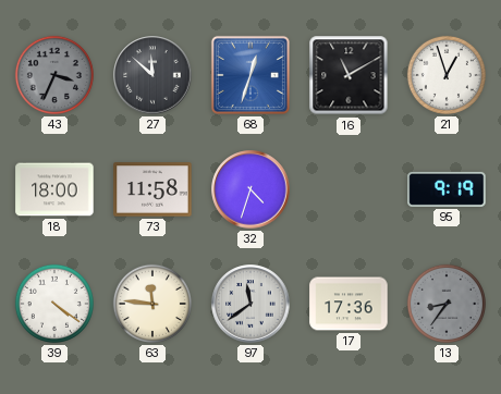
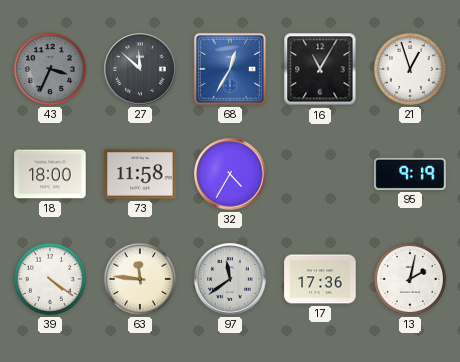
68: 12:33 -> 12:35
16: 11:10 -> 11:05
32: 4:33 -> 4:35
13: 8:36 -> 2:02
13 dial: grey -> white
